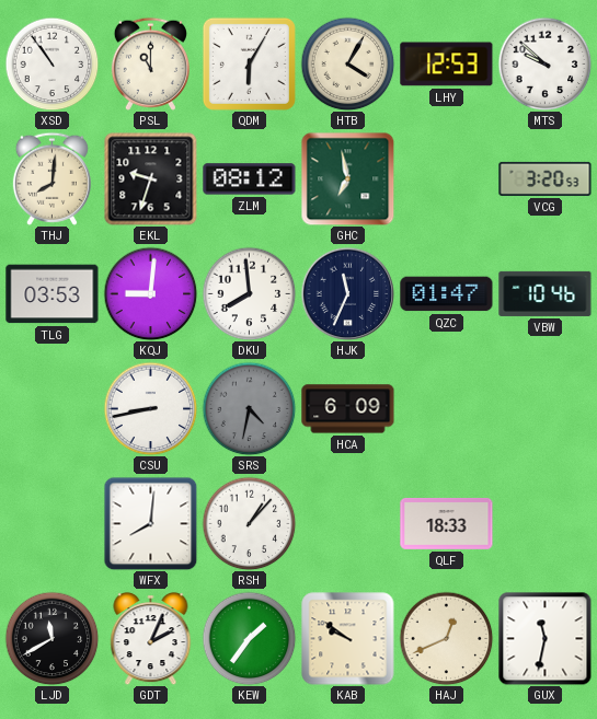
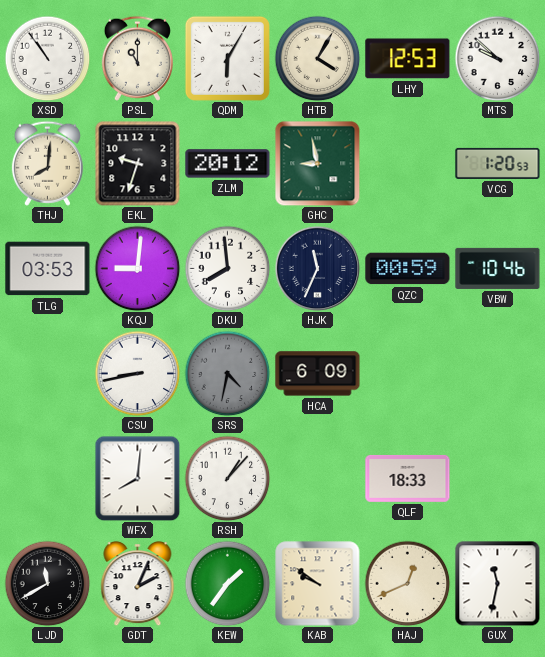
ZLM: 08:12 -> 20:12
GHC: 6:58 -> 8:58
VCG: 3:20 -> 1:20
QZC: 01:47 -> 00:59
